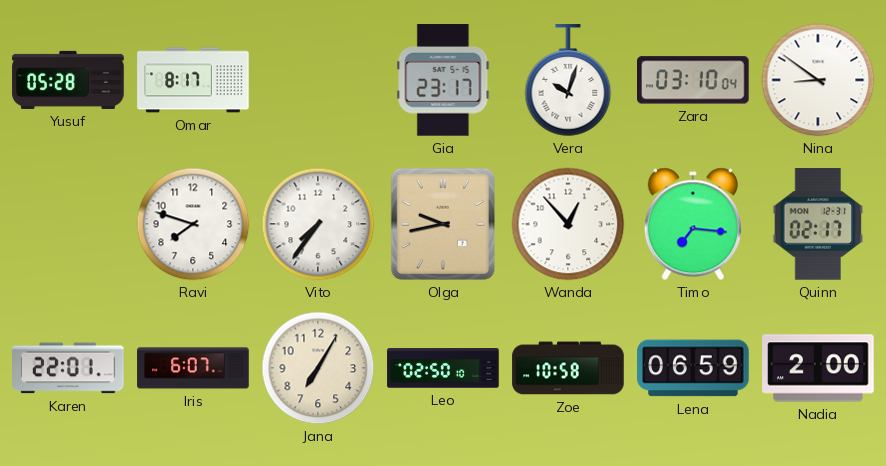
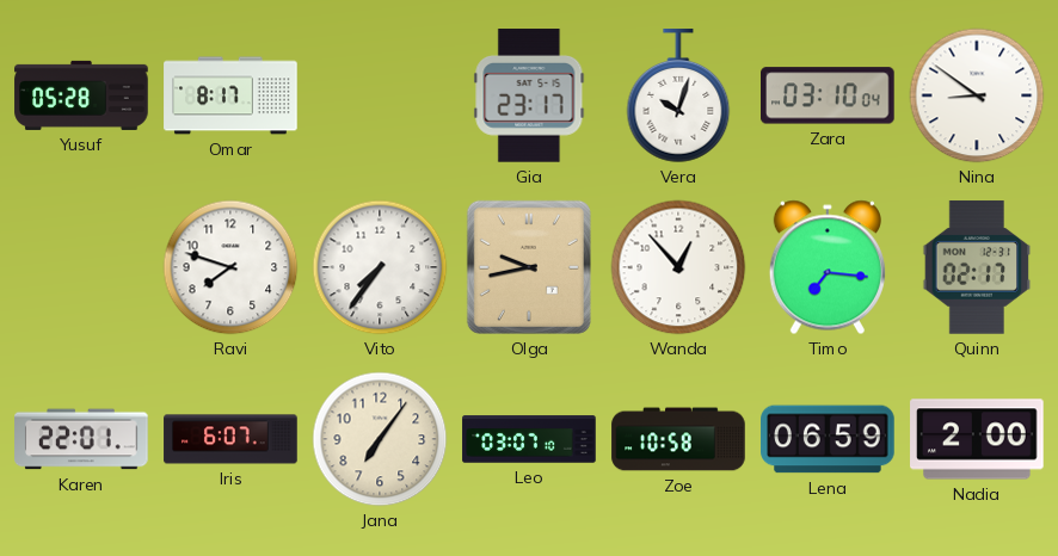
Jana: 7:05 -> 7:06
Leo: 02:50 -> 03:07
